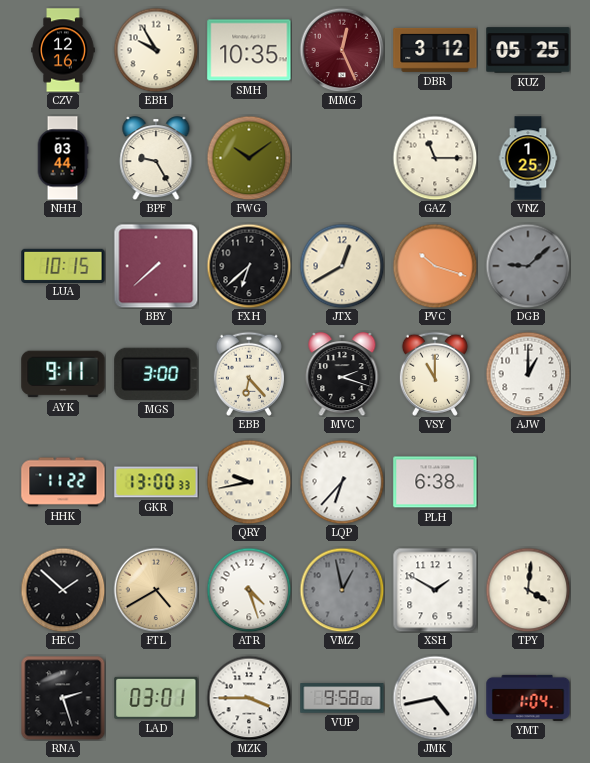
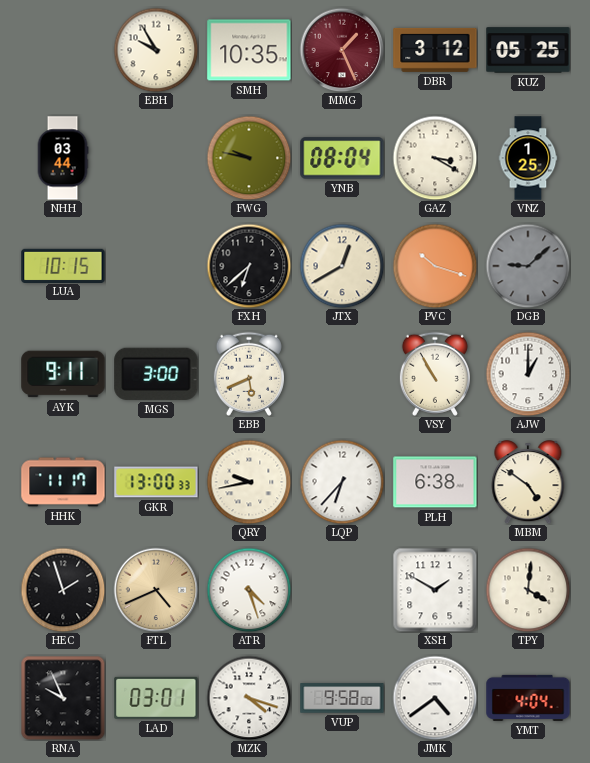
CZV: 12:16 -> none
MMG: 12:26 -> 1:26
BPF: 9:25 -> none
FWG: 10:09 -> 9:47
YNB: none -> 08:04
GAZ: 11:15 -> 3:20
BBY: 7:38 -> none
EBB: 6:23 -> 5:41
MVC: 2:18 -> none
VSY: 11:00 -> 10:55
HHK: 11:22 -> 11:17
MBM: none -> 4:51
HEC: 1:52 -> 1:57
FTL: 4:40 -> 4:41
VMZ: 12:58 -> none
RNA: 2:27 -> 9:56
MZK: 3:45 -> 4:18
JMK: 4:43 -> 4:39
YMT: 1:04 -> 4:04
